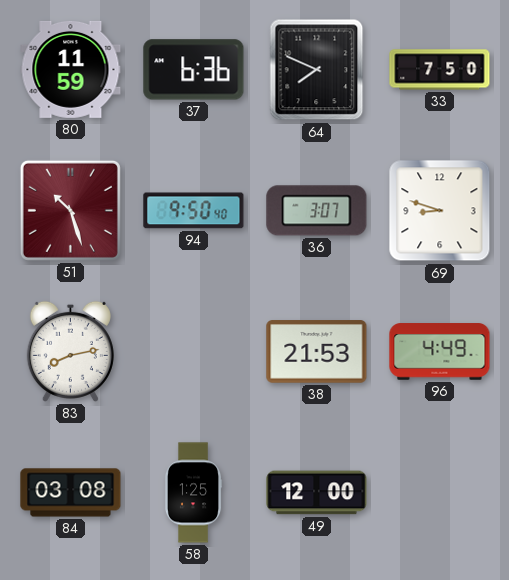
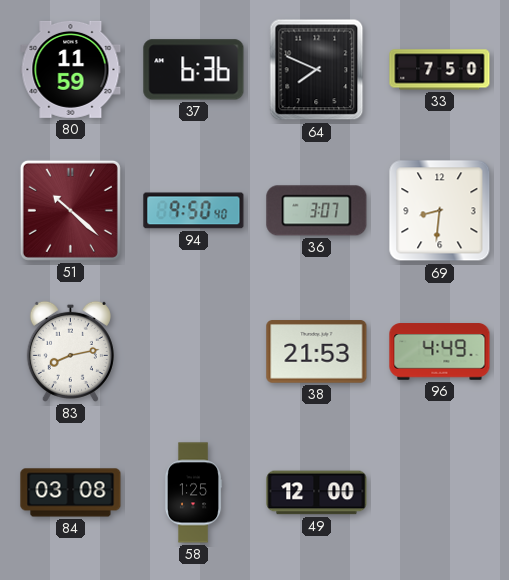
51: 10:27 -> 10:22
69: 8:48 -> 8:31
